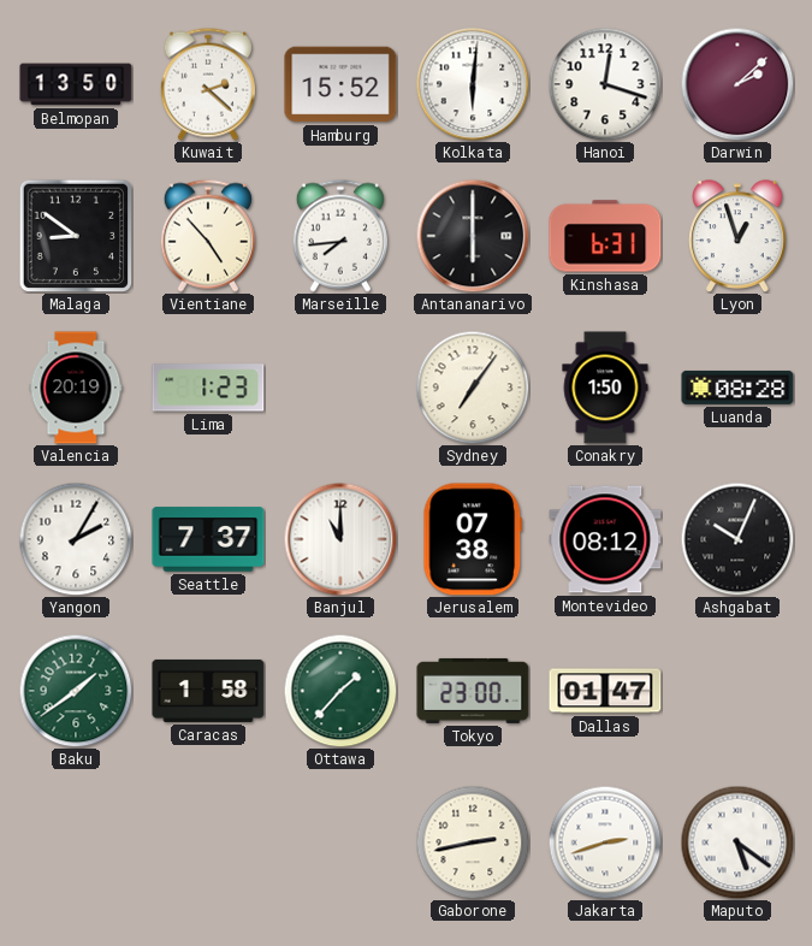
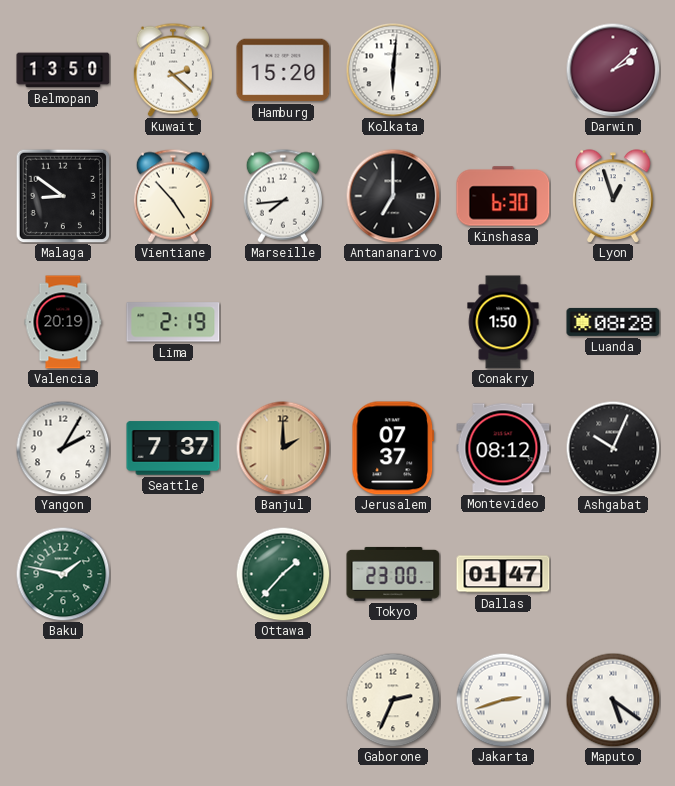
Hamburg: 15:52 -> 15:20
Hanoi: 12:18 -> none
Antananarivo: 6:00 -> 7:00
Kinshasa: 6:31 -> 6:30
Lima: 1:23 -> 2:19
Sydney: 7:06 -> none
Banjul: 11:00 -> 2:00
Banjul dial: white -> champagne
Jerusalem: 07:38 -> 07:37
Baku: 1:39 -> 1:47
Caracas: 1:58 -> none
Gaborone: 2:43 -> 2:34
